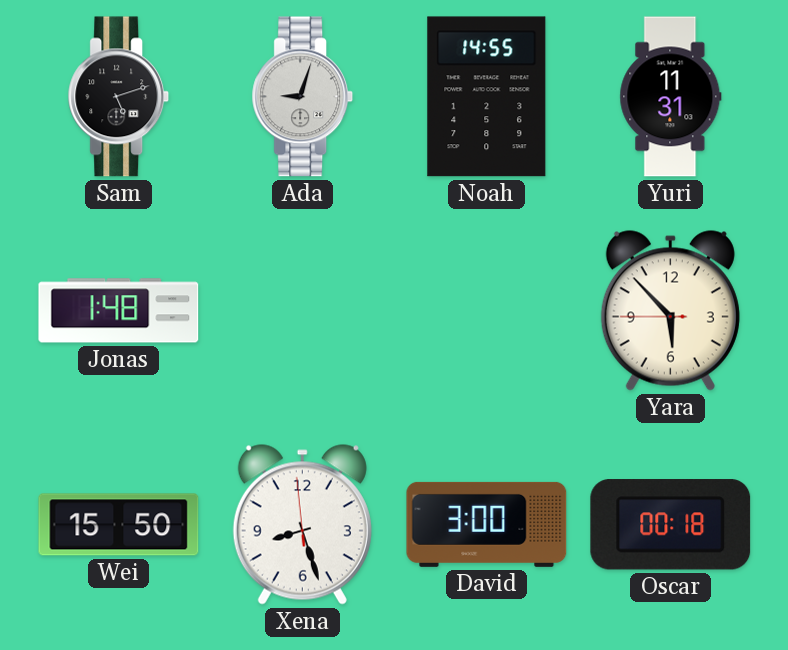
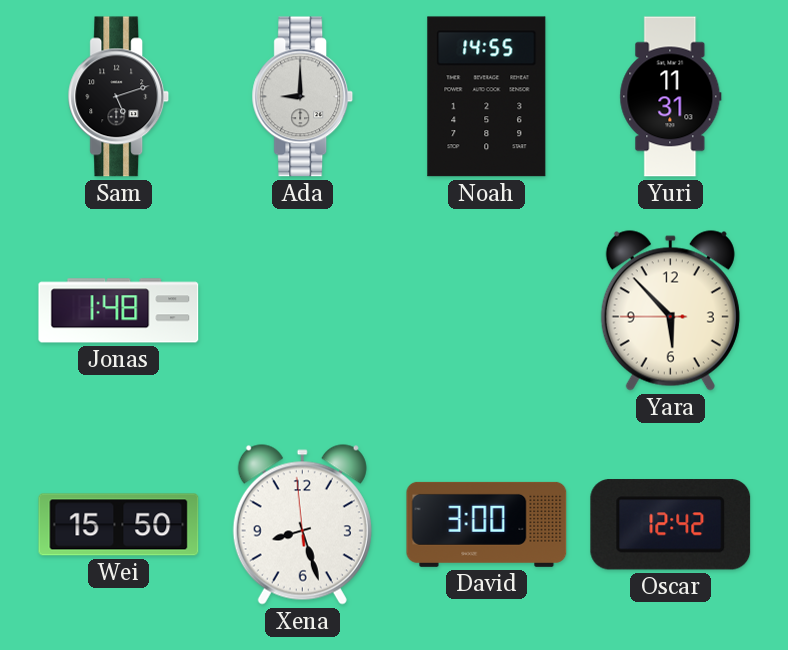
Ada: 9:03 -> 9:00
Oscar: 00:18 -> 12:42
